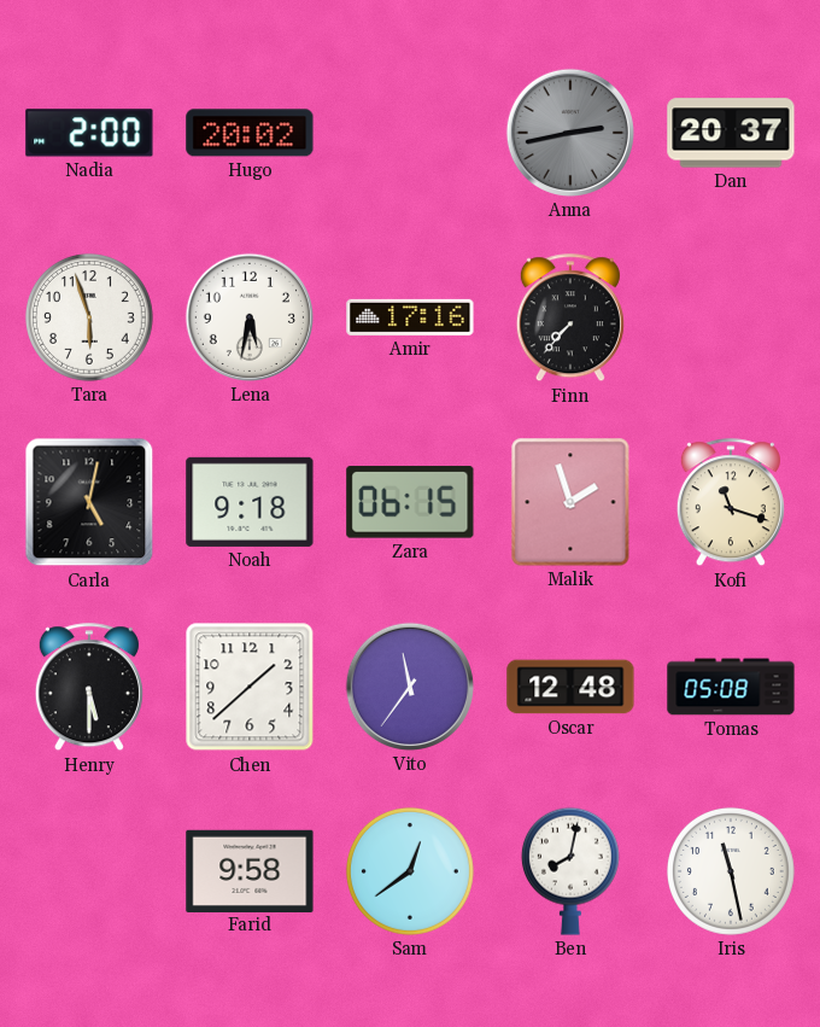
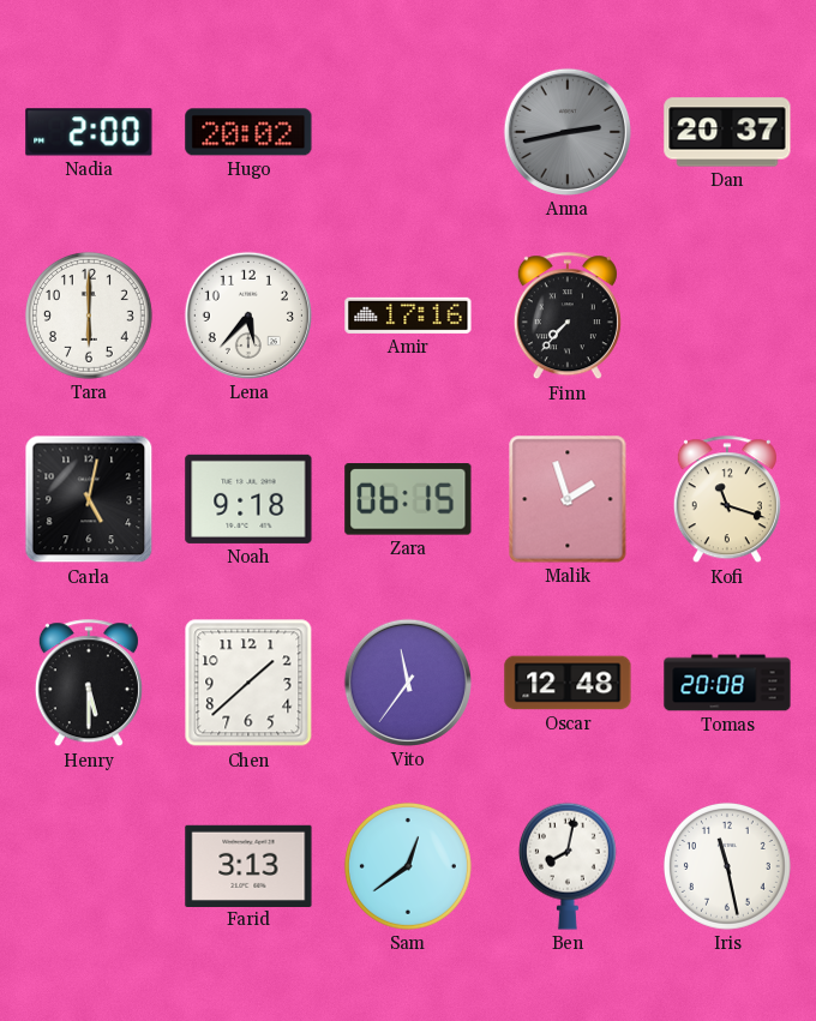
Tara: 5:57 -> 6:00
Lena: 5:32 -> 5:37
Tomas: 05:08 -> 20:08
Farid: 9:58 -> 3:13
